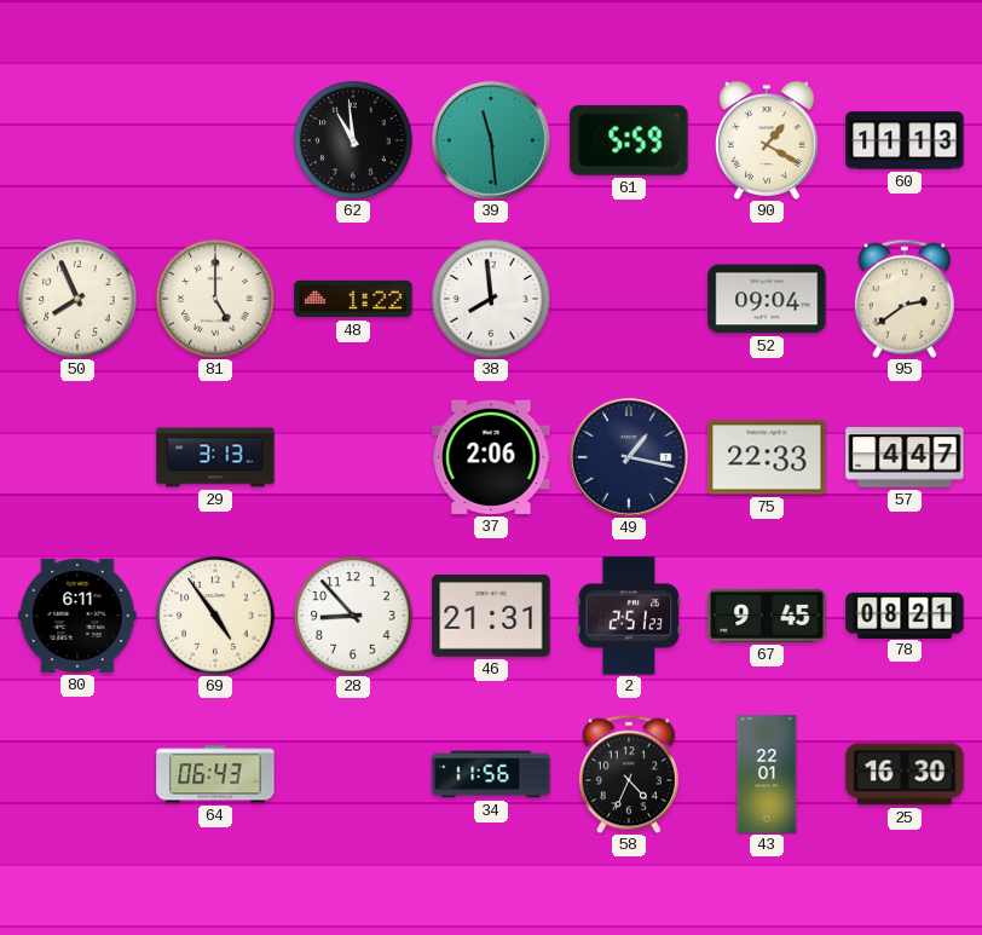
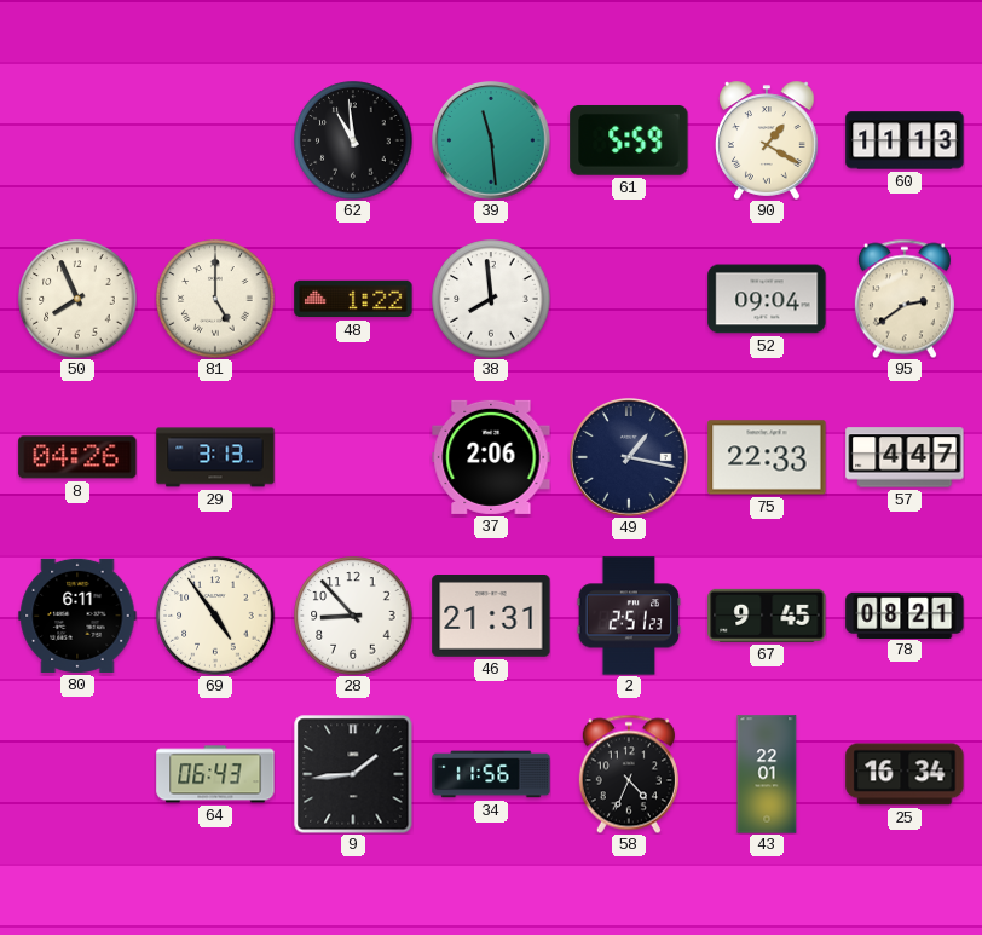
8: none -> 04:26
9: none -> 1:44
25: 16:30 -> 16:34
